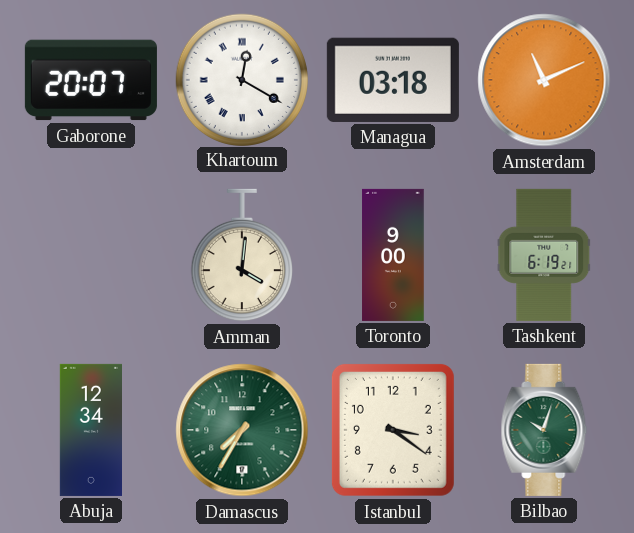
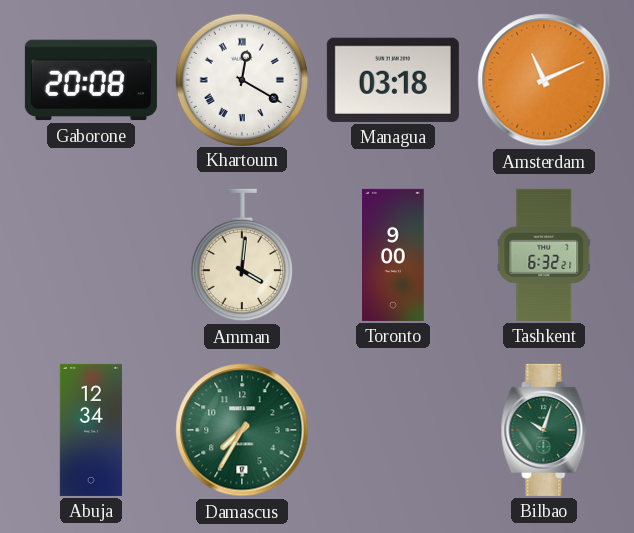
Gaborone: 20:07 -> 20:08
Tashkent: 6:19 -> 6:32
Istanbul: 3:21 -> none
